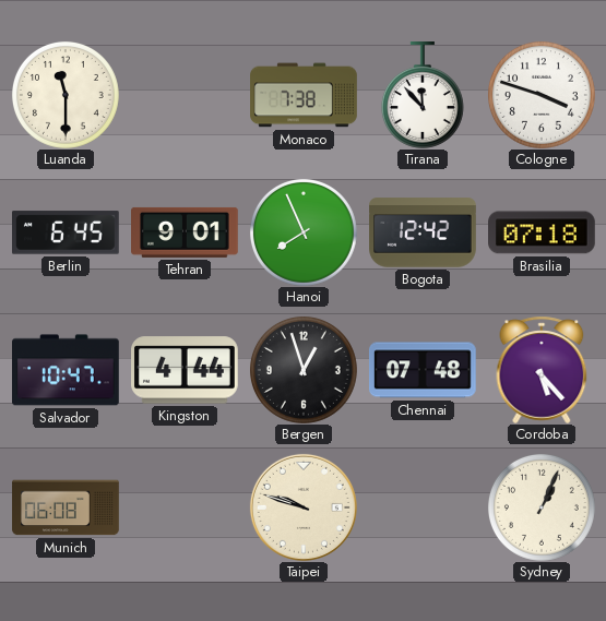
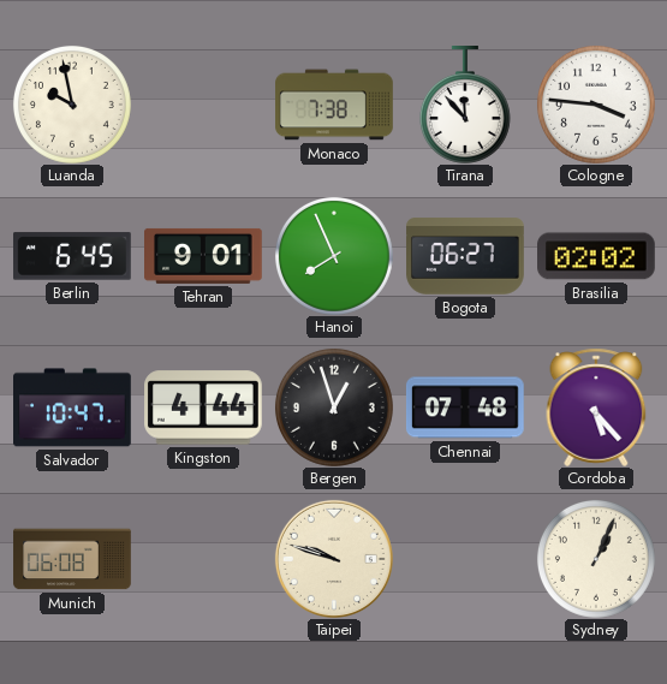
Luanda: 11:30 -> 9:58
Cologne: 3:48 -> 3:46
Bogota: 12:42 -> 06:27
Brasilia: 07:18 -> 02:02
